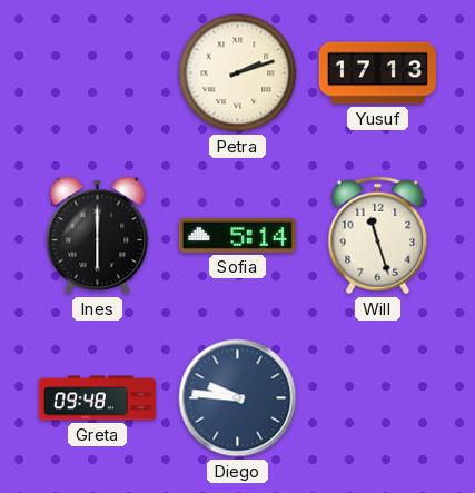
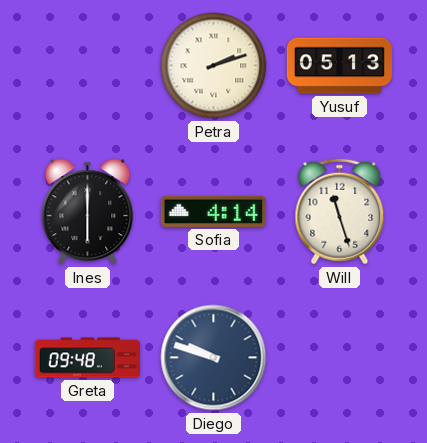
Yusuf: 17:13 -> 05:13
Sofia: 5:14 -> 4:14
Diego: 9:46 -> 9:48
